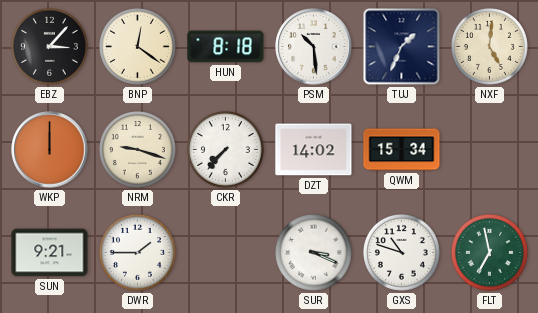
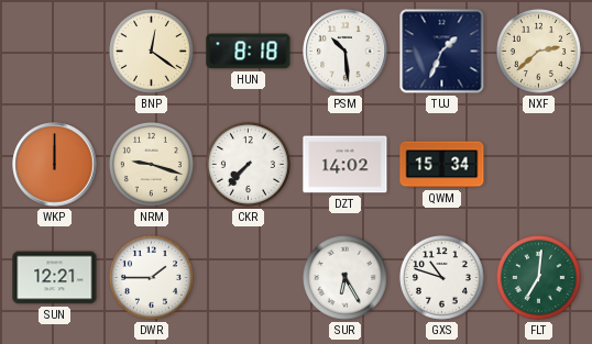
EBZ: 3:07 -> none
NXF: 5:01 -> 2:38
SUN: 9:21 -> 12:21
SUR: 3:19 -> 6:25
FLT: 6:58 -> 7:01
